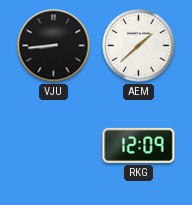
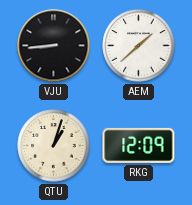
QTU: none -> 1:03
